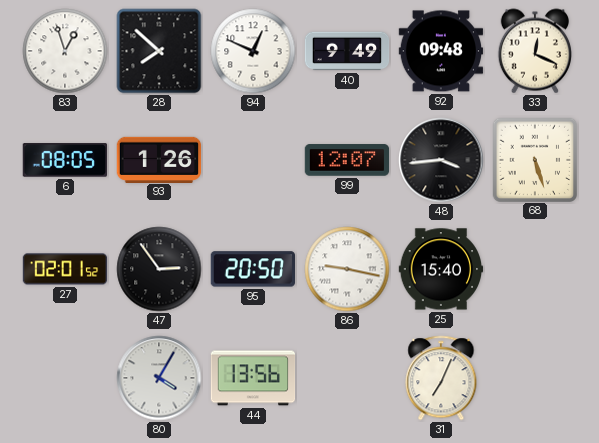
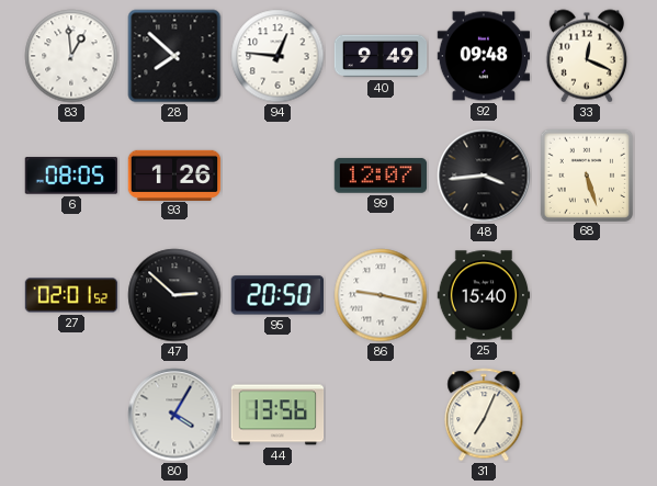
83: 12:57 -> 12:59
94: 12:49 -> 12:46
47: 2:54 -> 2:52
